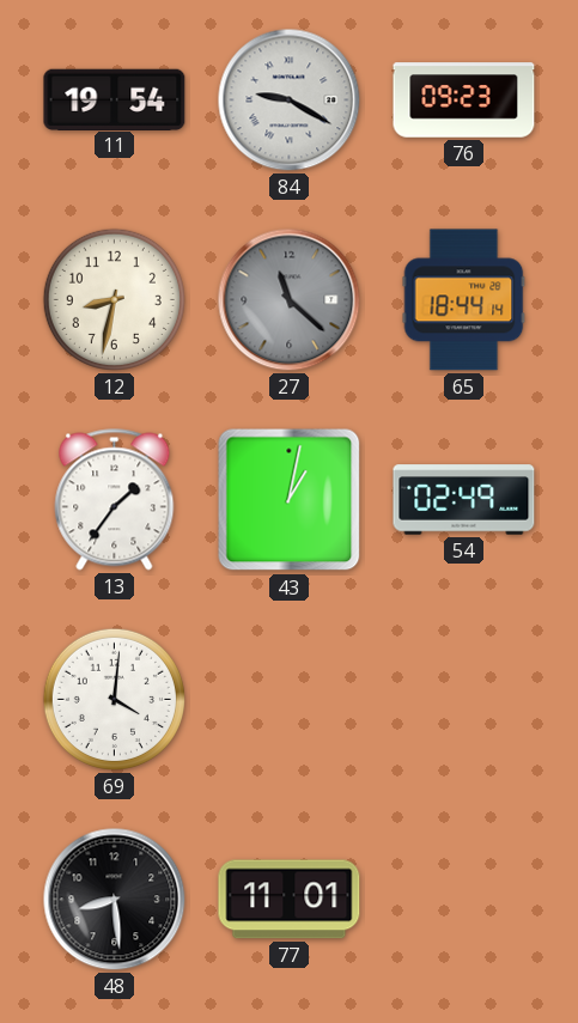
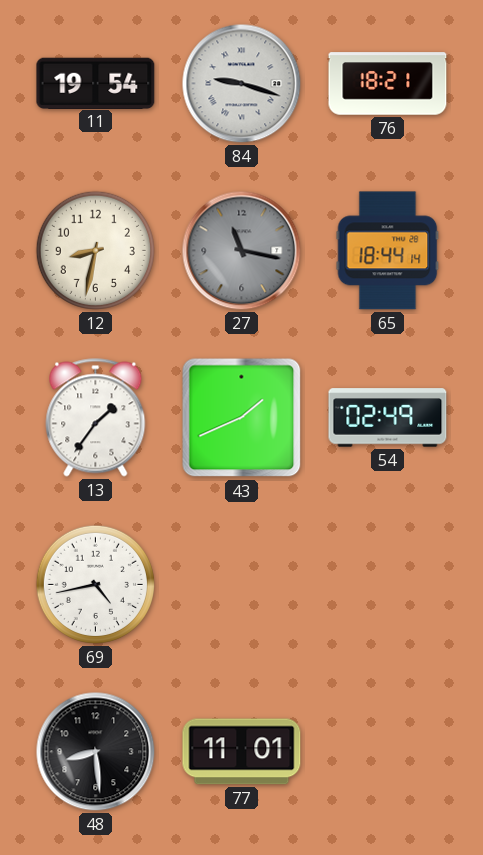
84: 9:20 -> 9:18
76: 09:23 -> 18:21
27: 11:22 -> 11:17
43: 1:02 -> 1:41
69: 4:01 -> 4:43
